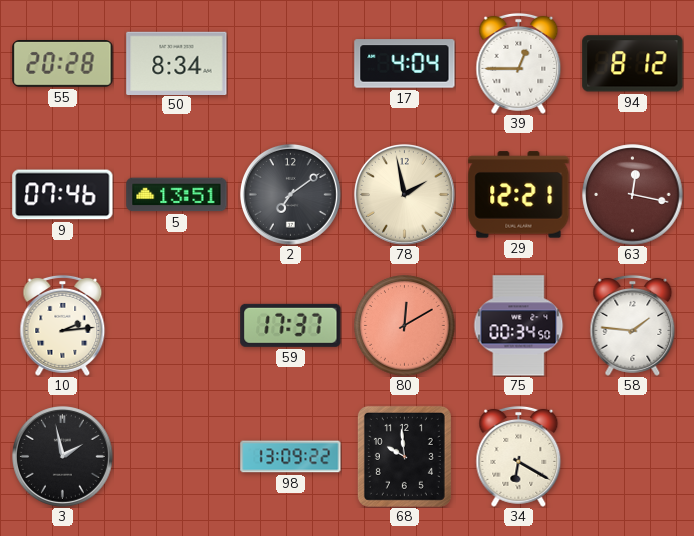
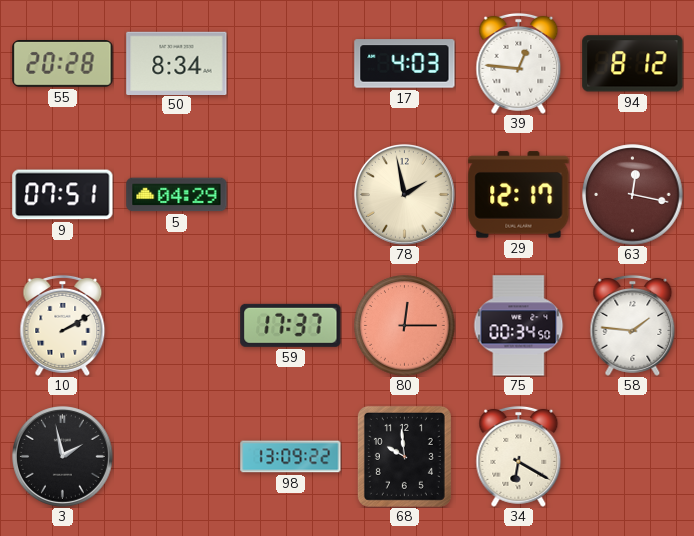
17: 4:04 -> 4:03
39: 12:45 -> 12:46
9: 07:46 -> 07:51
5: 13:51 -> 04:29
2: 7:09 -> none
29: 12:21 -> 12:17
10: 2:14 -> 2:10
80: 12:10 -> 12:15
